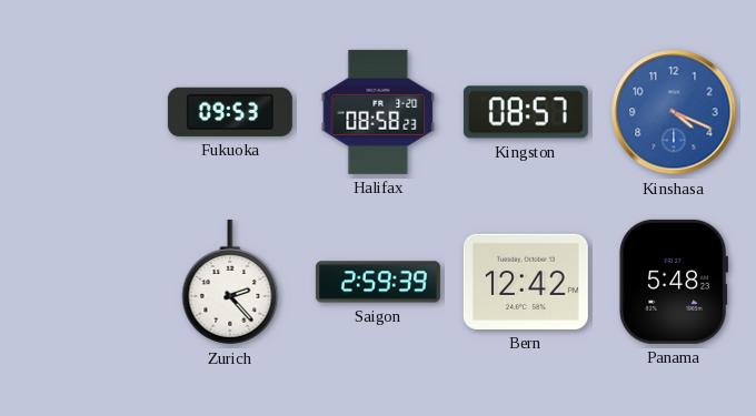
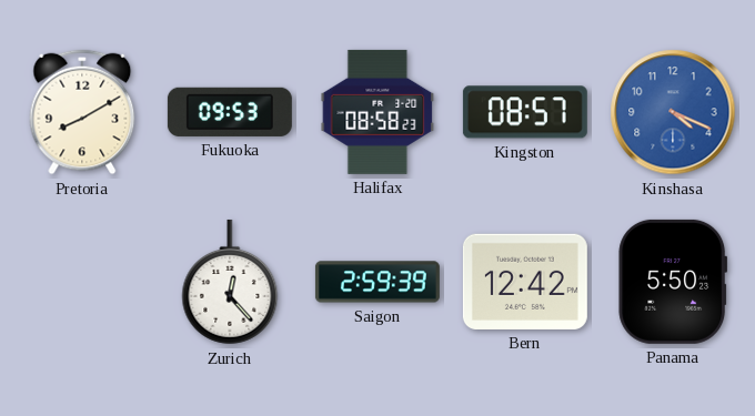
Pretoria: none -> 8:10
Zurich: 2:23 -> 12:23
Panama: 5:48 -> 5:50
